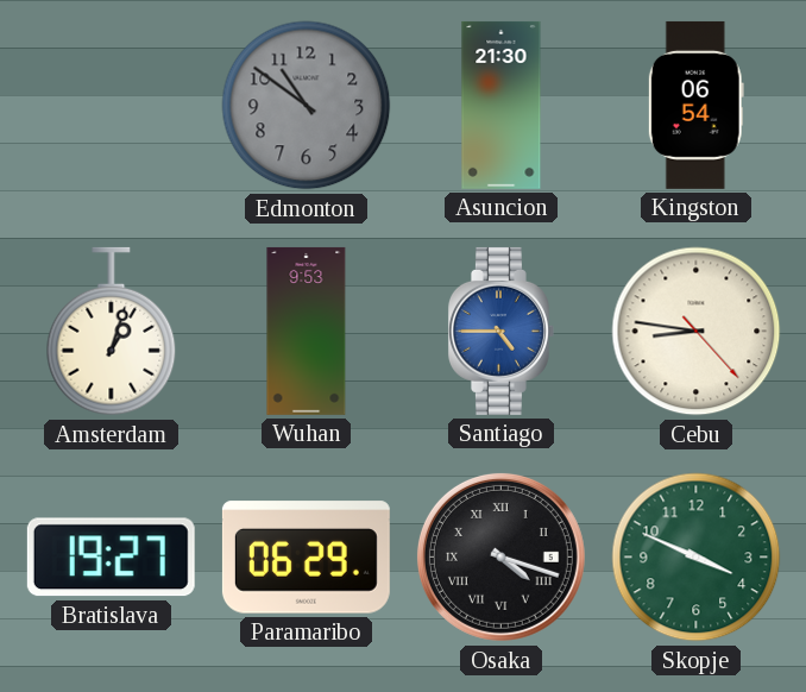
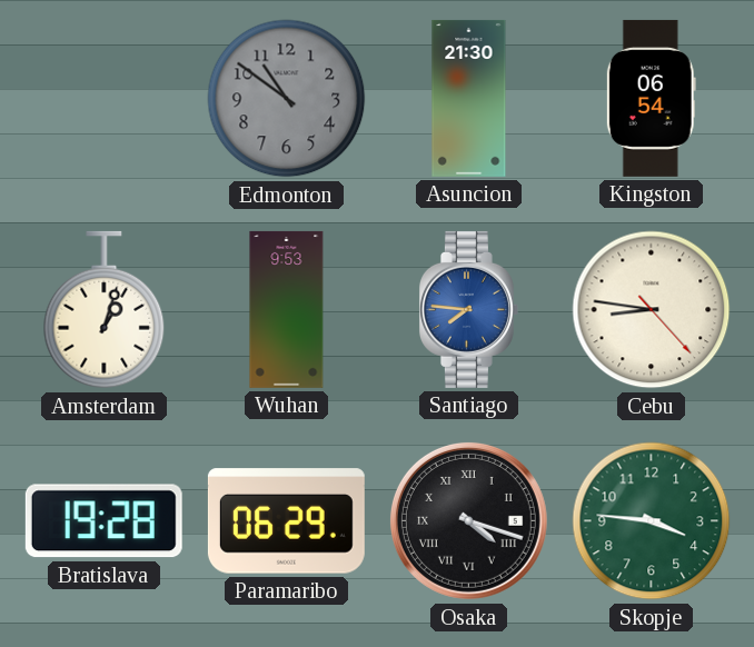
Santiago: 4:45 -> 7:46
Bratislava: 19:27 -> 19:28
Skopje: 3:49 -> 3:46
